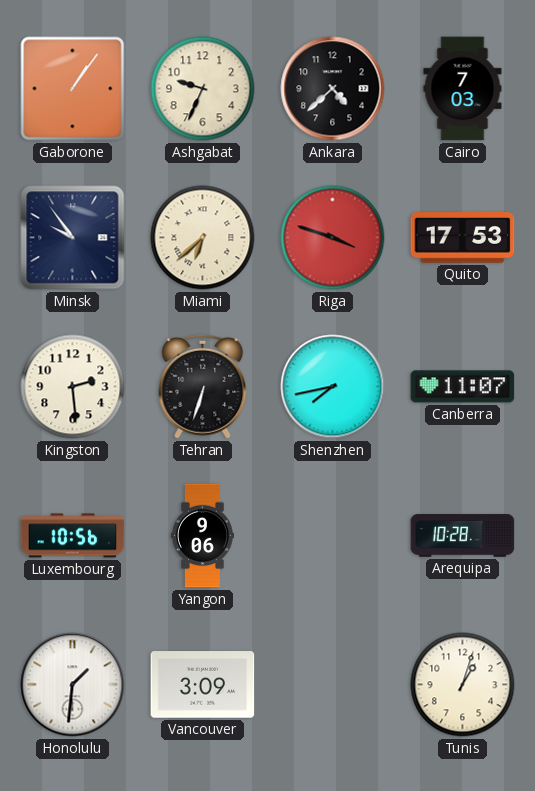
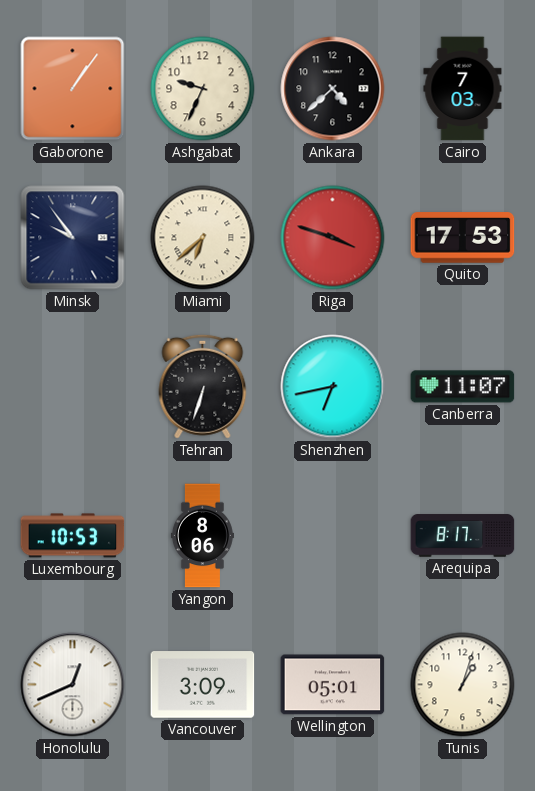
Kingston: 2:29 -> none
Shenzhen: 7:43 -> 6:43
Luxembourg: 10:56 -> 10:53
Yangon: 9:06 -> 8:06
Arequipa: 10:28 -> 8:17
Honolulu: 1:31 -> 12:41
Wellington: none -> 05:01
